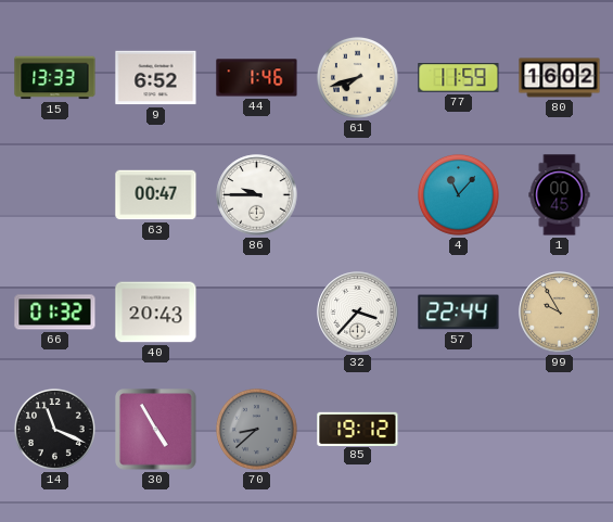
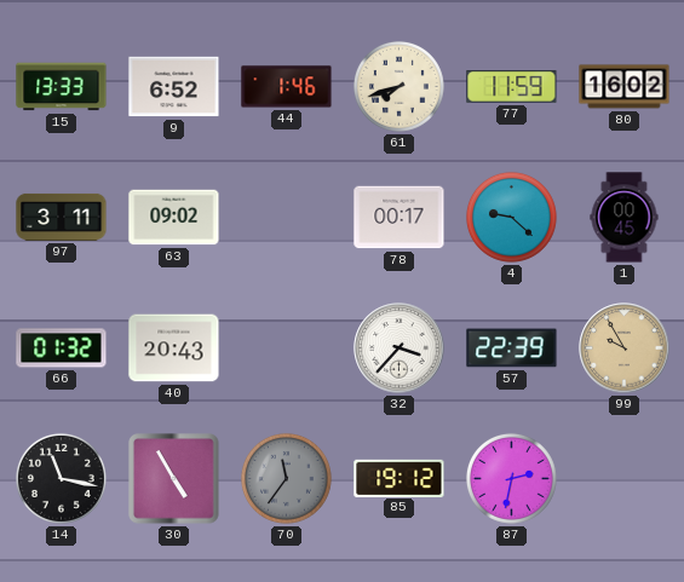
97: none -> 3:11
63: 00:47 -> 09:02
86: 9:45 -> none
78: none -> 00:17
4: 11:07 -> 9:22
57: 22:44 -> 22:39
14: 11:19 -> 11:17
70: 8:38 -> 11:36
87: none -> 2:32
